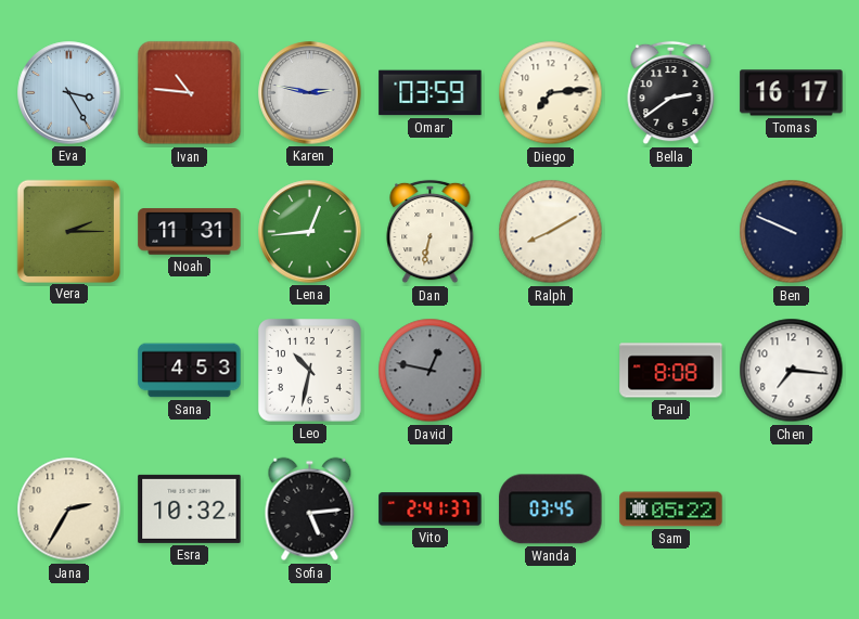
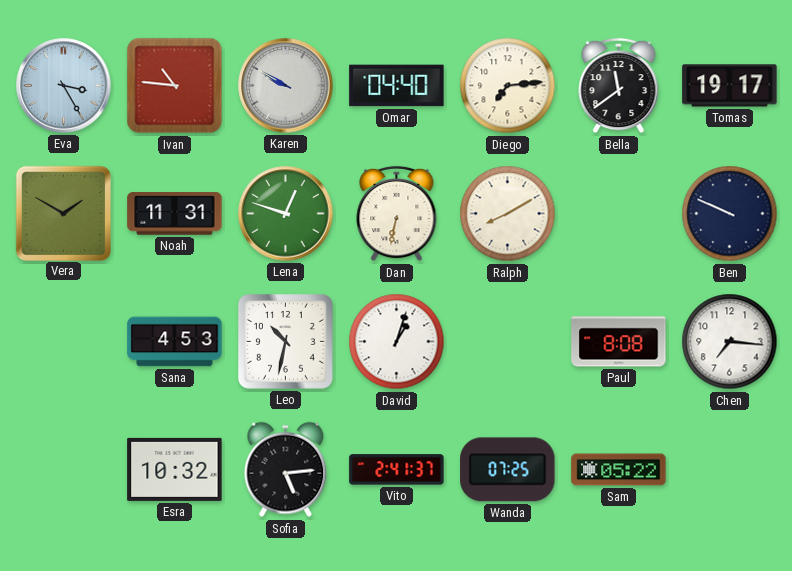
Karen: 2:47 -> 9:50
Omar: 03:59 -> 04:40
Bella: 2:39 -> 11:39
Tomas: 16:17 -> 19:17
Vera: 2:15 -> 1:50
Lena: 12:44 -> 12:48
David: 12:47 -> 1:03
David dial: grey -> white
Jana: 2:35 -> none
Wanda: 03:45 -> 07:25
